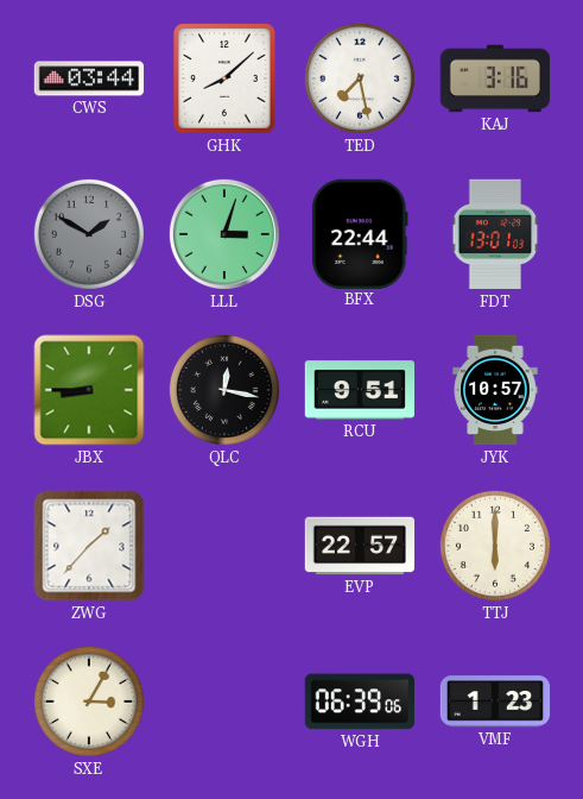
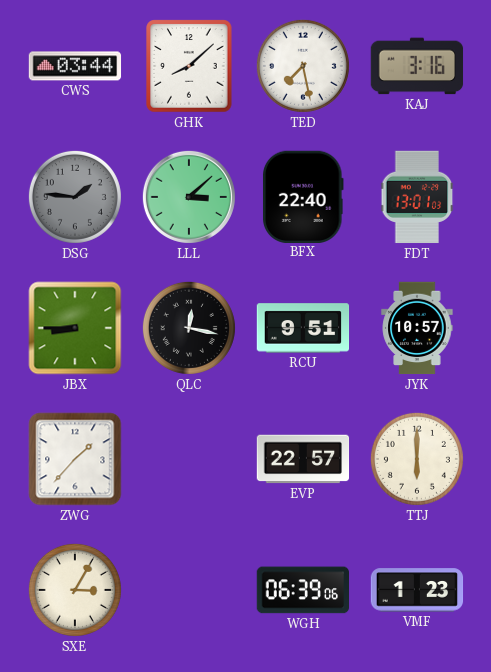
DSG: 1:50 -> 1:46
LLL: 3:03 -> 3:08
BFX: 22:44 -> 22:40
